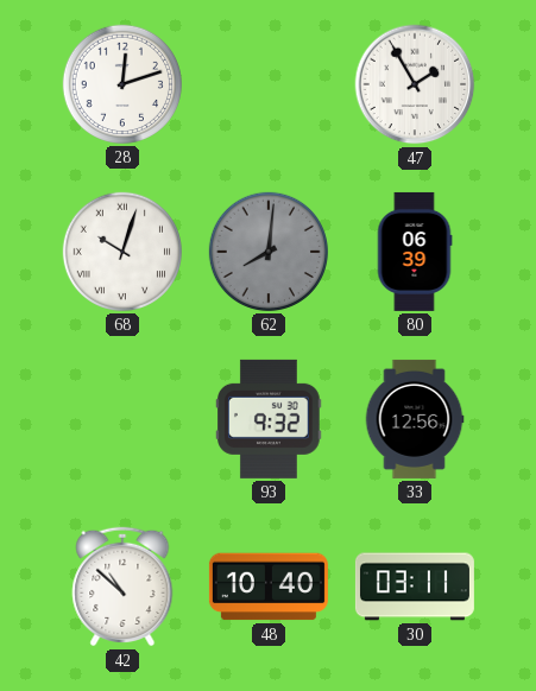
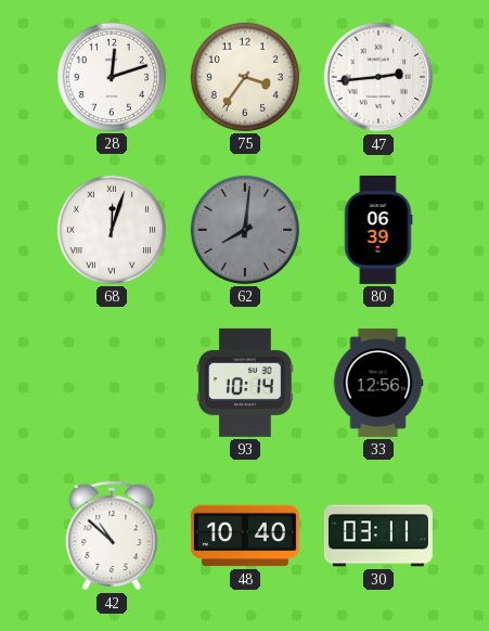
75: none -> 3:36
47: 1:55 -> 2:44
68: 10:03 -> 12:03
93: 9:32 -> 10:14
